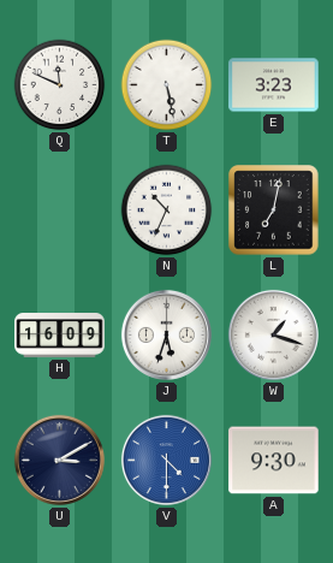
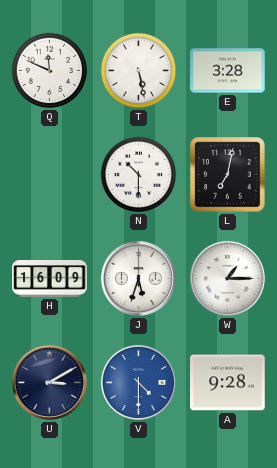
E: 3:23 -> 3:28
N: 10:34 -> 10:30
W: 1:18 -> 1:15
A: 9:30 -> 9:28
